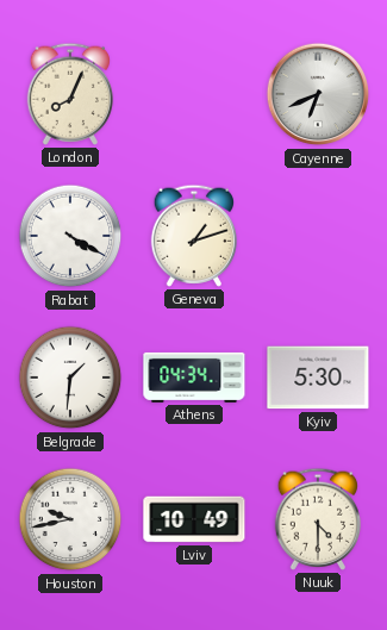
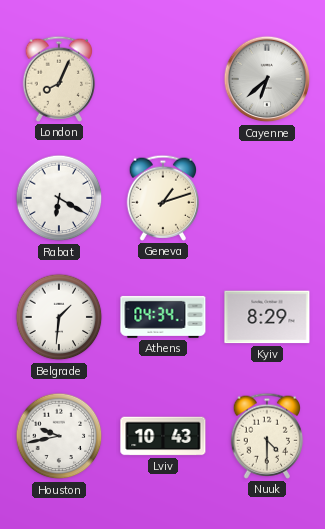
Cayenne: 6:41 -> 6:38
Rabat: 4:20 -> 6:20
Kyiv: 5:30 -> 8:29
Lviv: 10:49 -> 10:43
